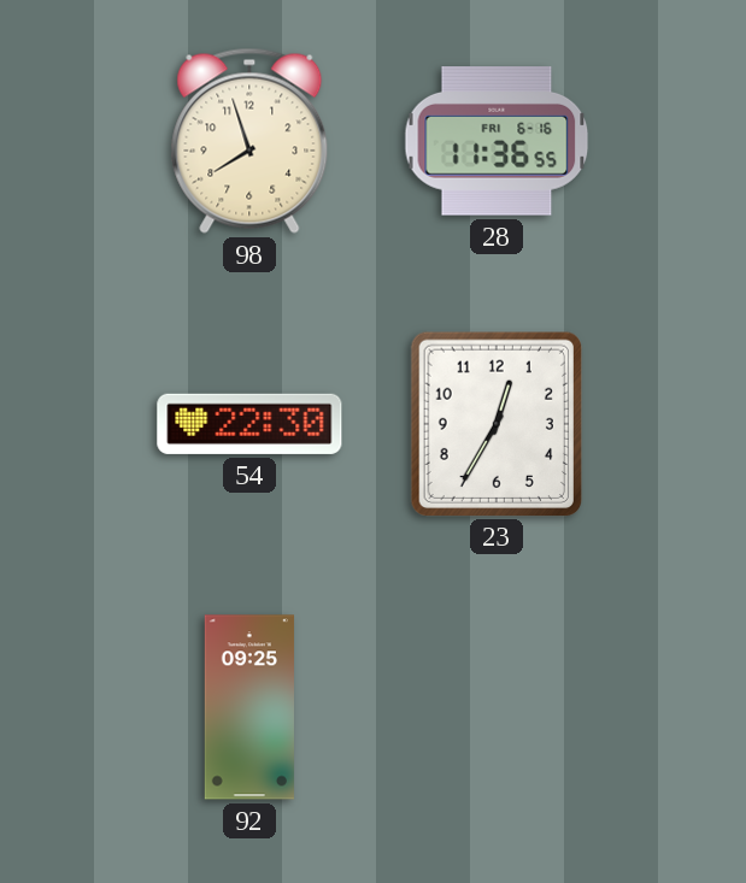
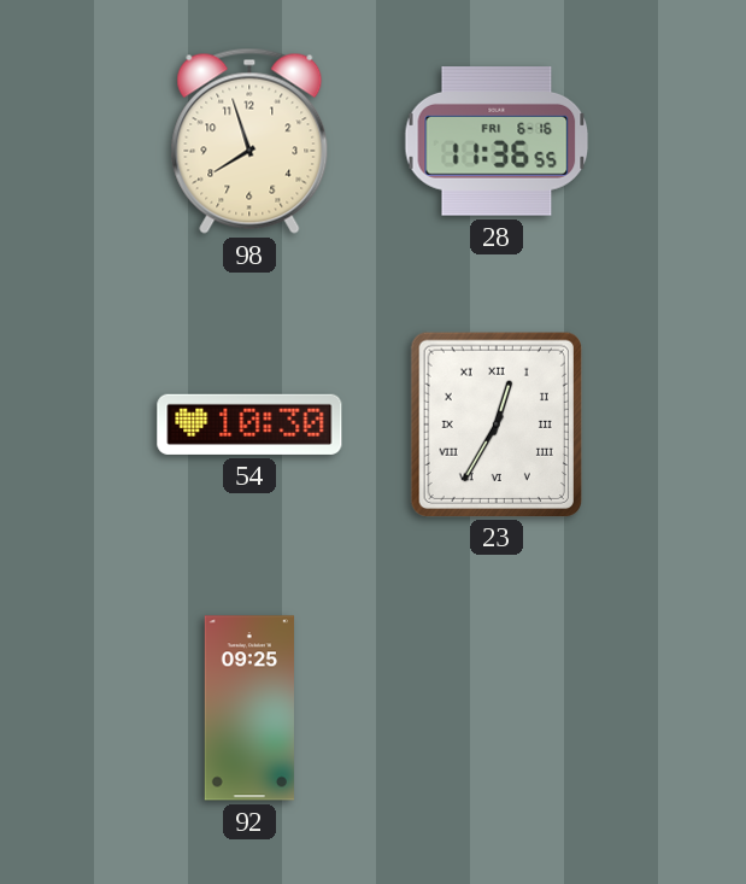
54: 22:30 -> 10:30
23 numerals: Arabic -> Roman
